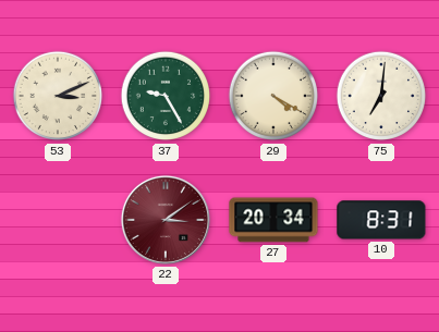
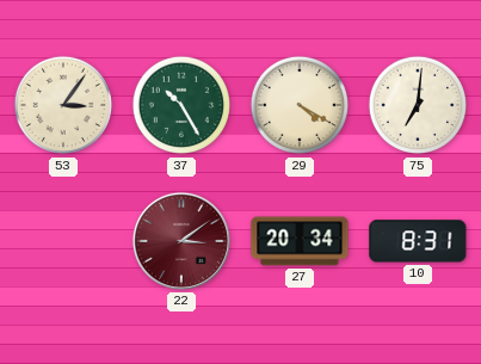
53: 3:11 -> 3:06
37: 9:25 -> 10:25
